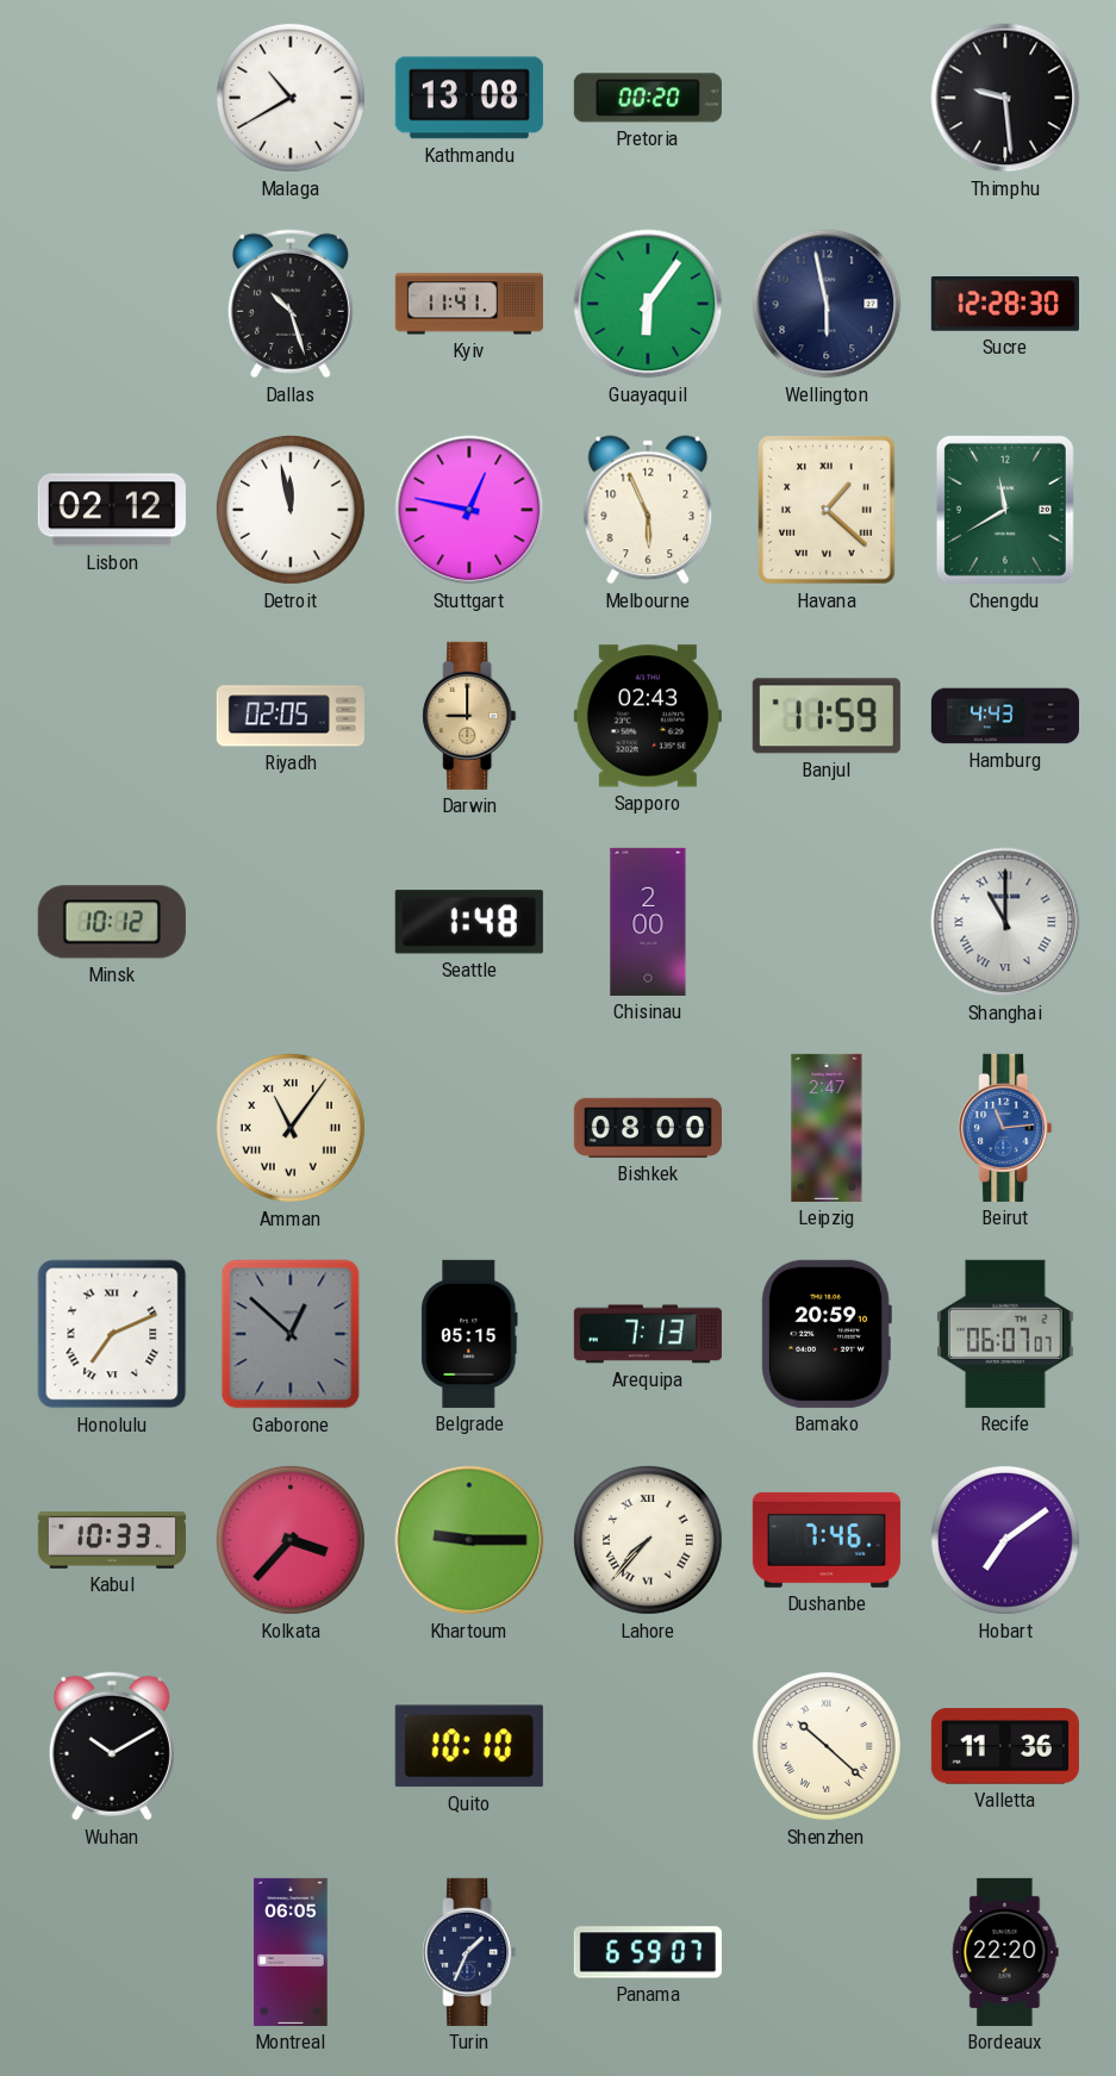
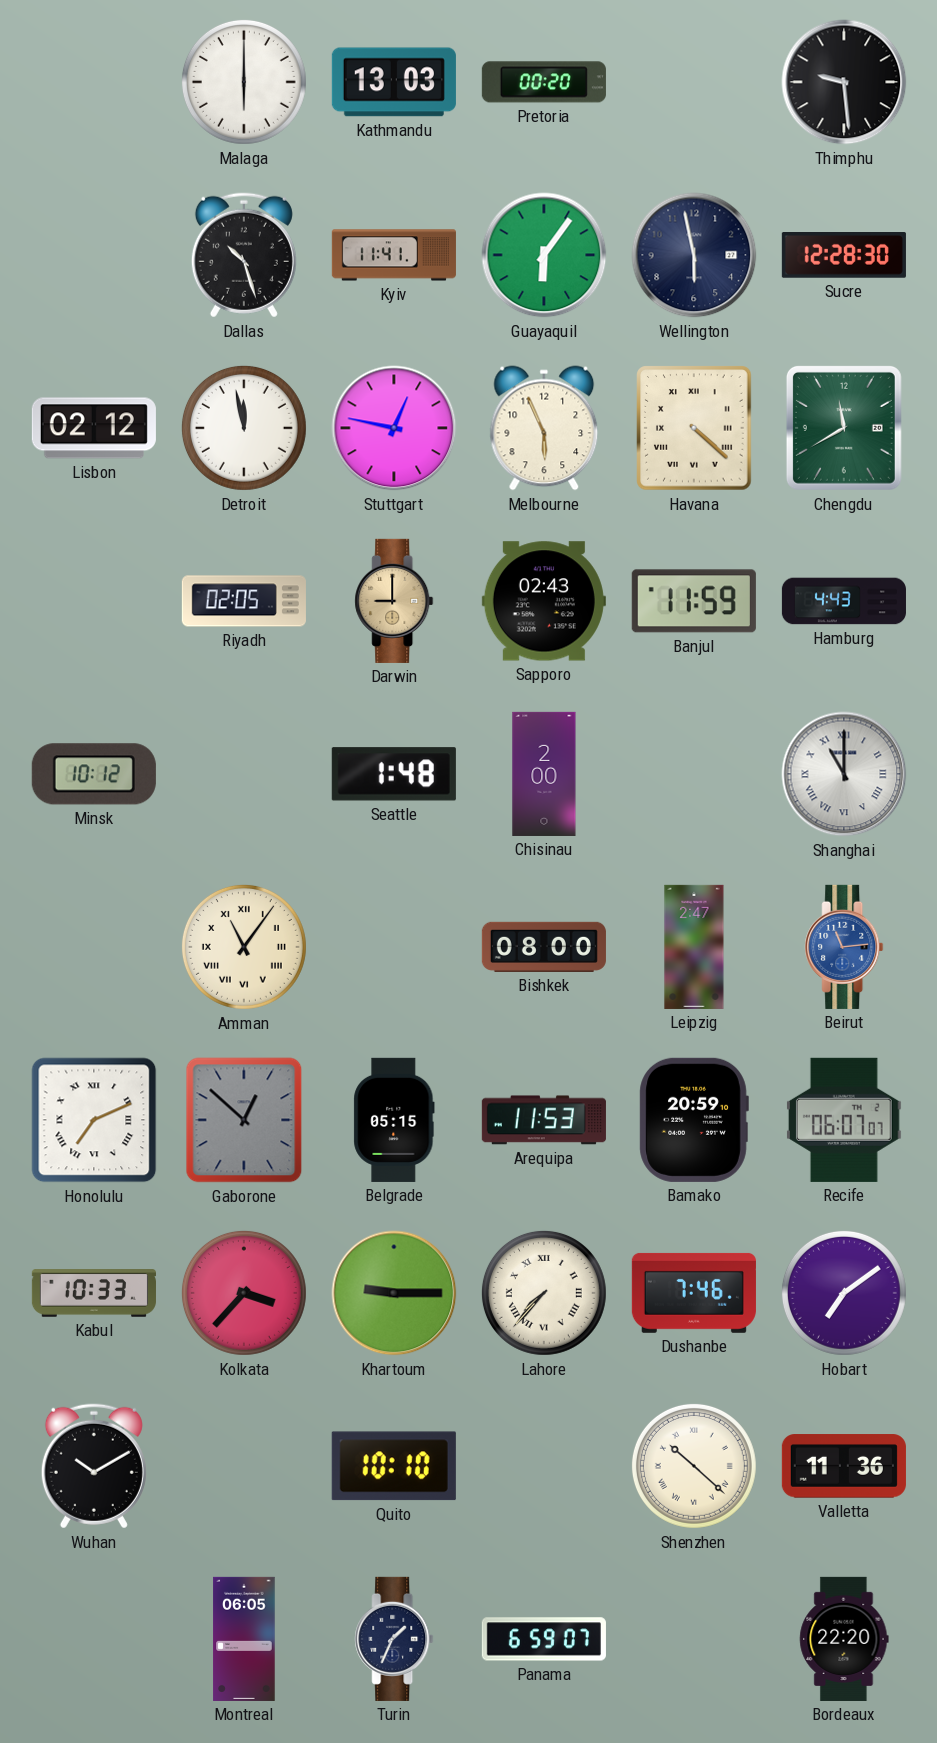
Malaga: 10:40 -> 6:00
Kathmandu: 13:08 -> 13:03
Havana: 1:22 -> 4:22
Arequipa: 7:13 -> 11:53
